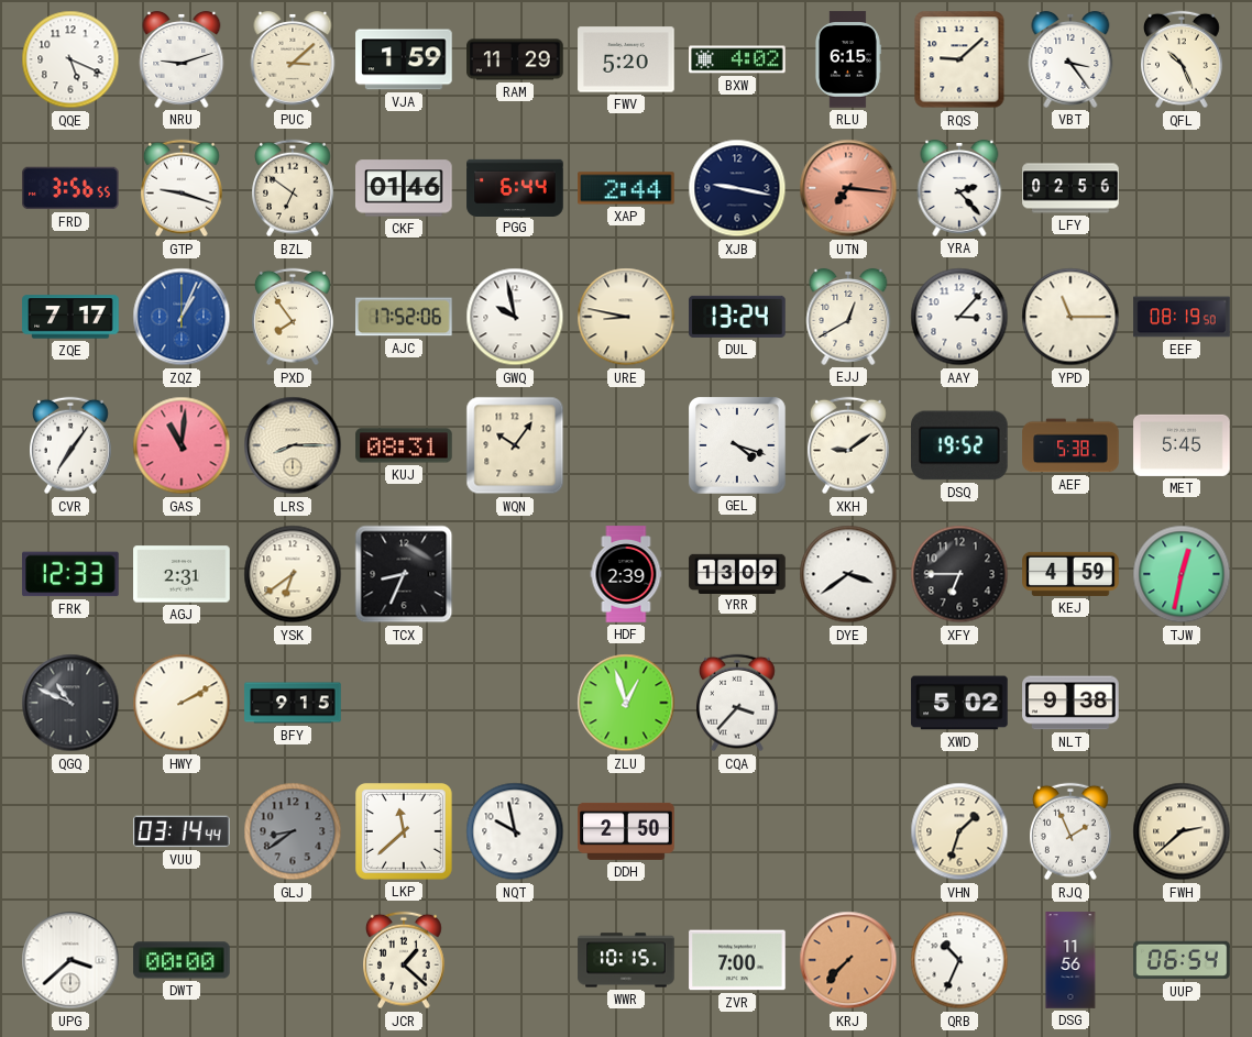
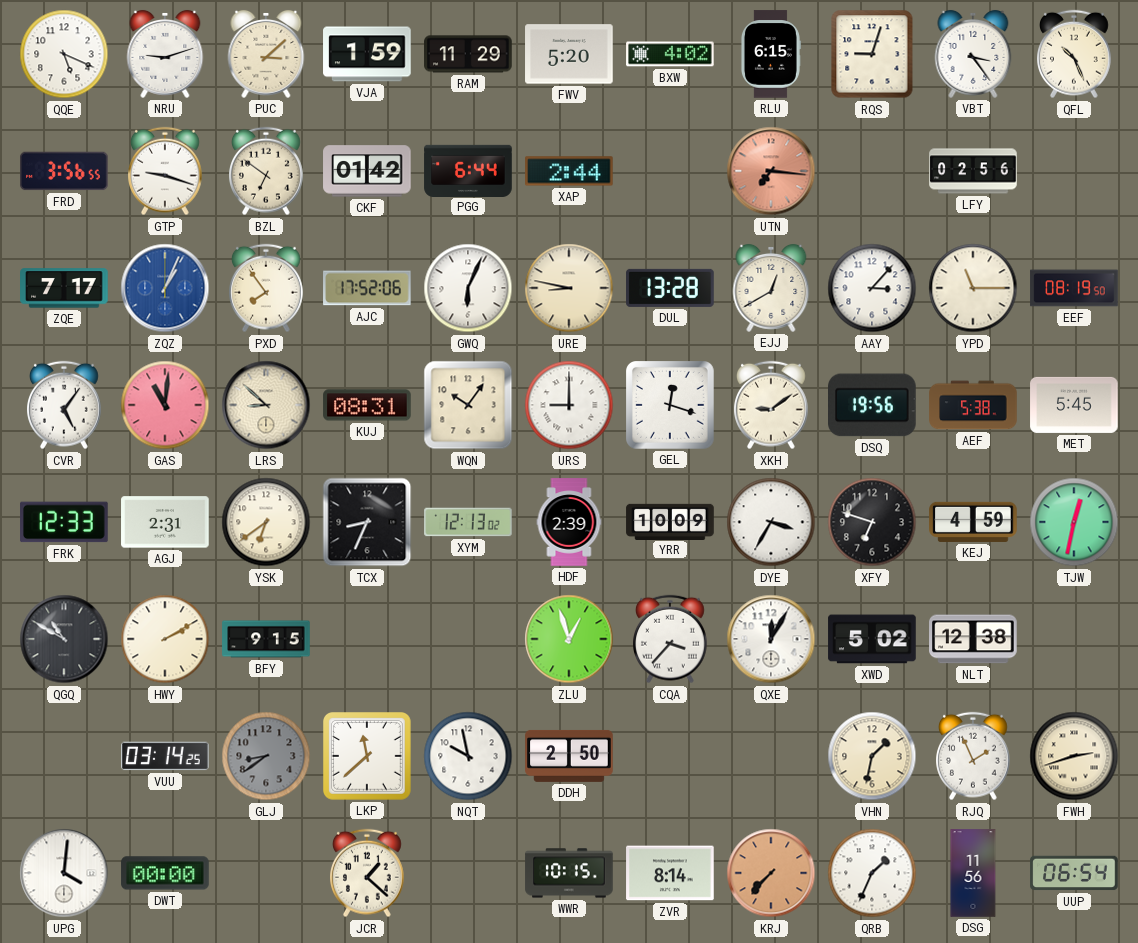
RQS: 9:08 -> 9:03
CKF: 01:46 -> 01:42
XJB: 9:17 -> none
YRA: 2:23 -> none
GWQ: 9:58 -> 6:04
DUL: 13:24 -> 13:28
CVR: 7:06 -> 5:06
LRS: 8:15 -> 8:52
URS: none -> 9:00
GEL: 4:18 -> 12:18
DSQ: 19:52 -> 19:56
XYM: none -> 12:13
YRR: 13:09 -> 10:09
DYE: 3:39 -> 3:35
XFY: 6:45 -> 6:48
QGQ: 10:49 -> 10:50
QXE: none -> 12:05
NLT: 9:38 -> 12:38
VUU: 03:14:44 -> 03:14:25
VHN: 1:33 -> 1:32
FWH: 2:38 -> 2:42
UPG: 3:38 -> 4:01
ZVR: 7:00 -> 8:14
QRB: 10:34 -> 1:34
